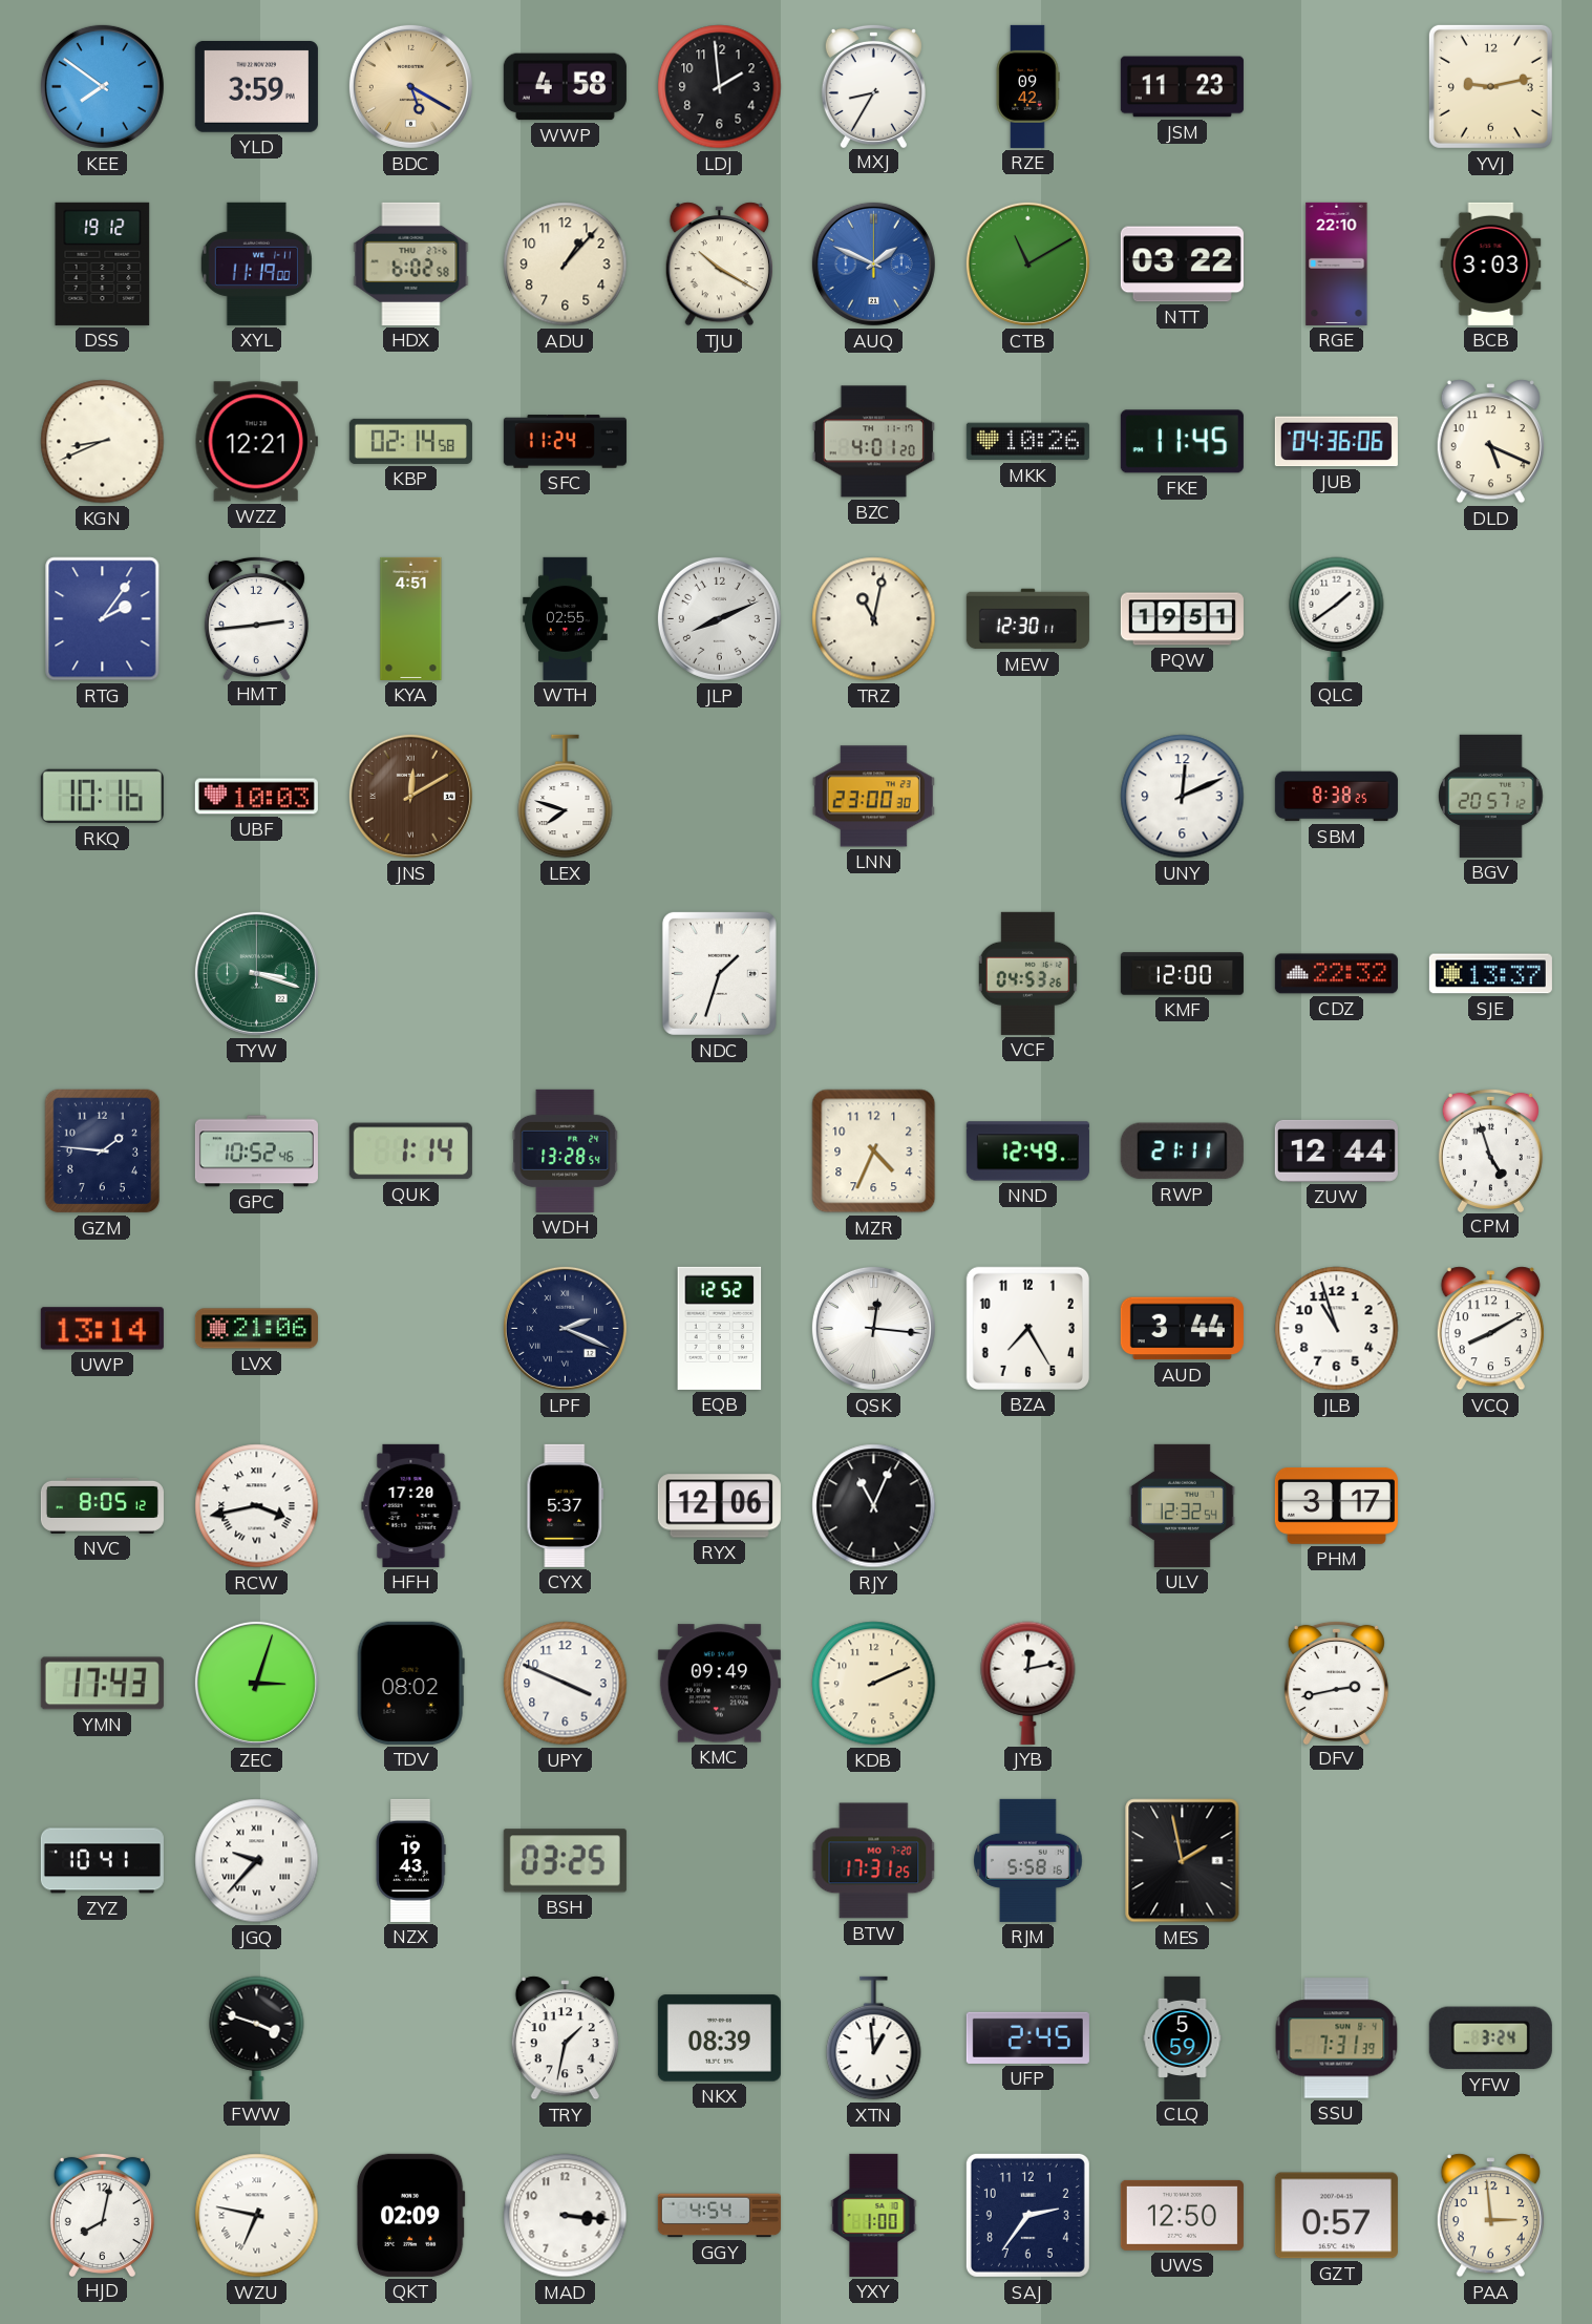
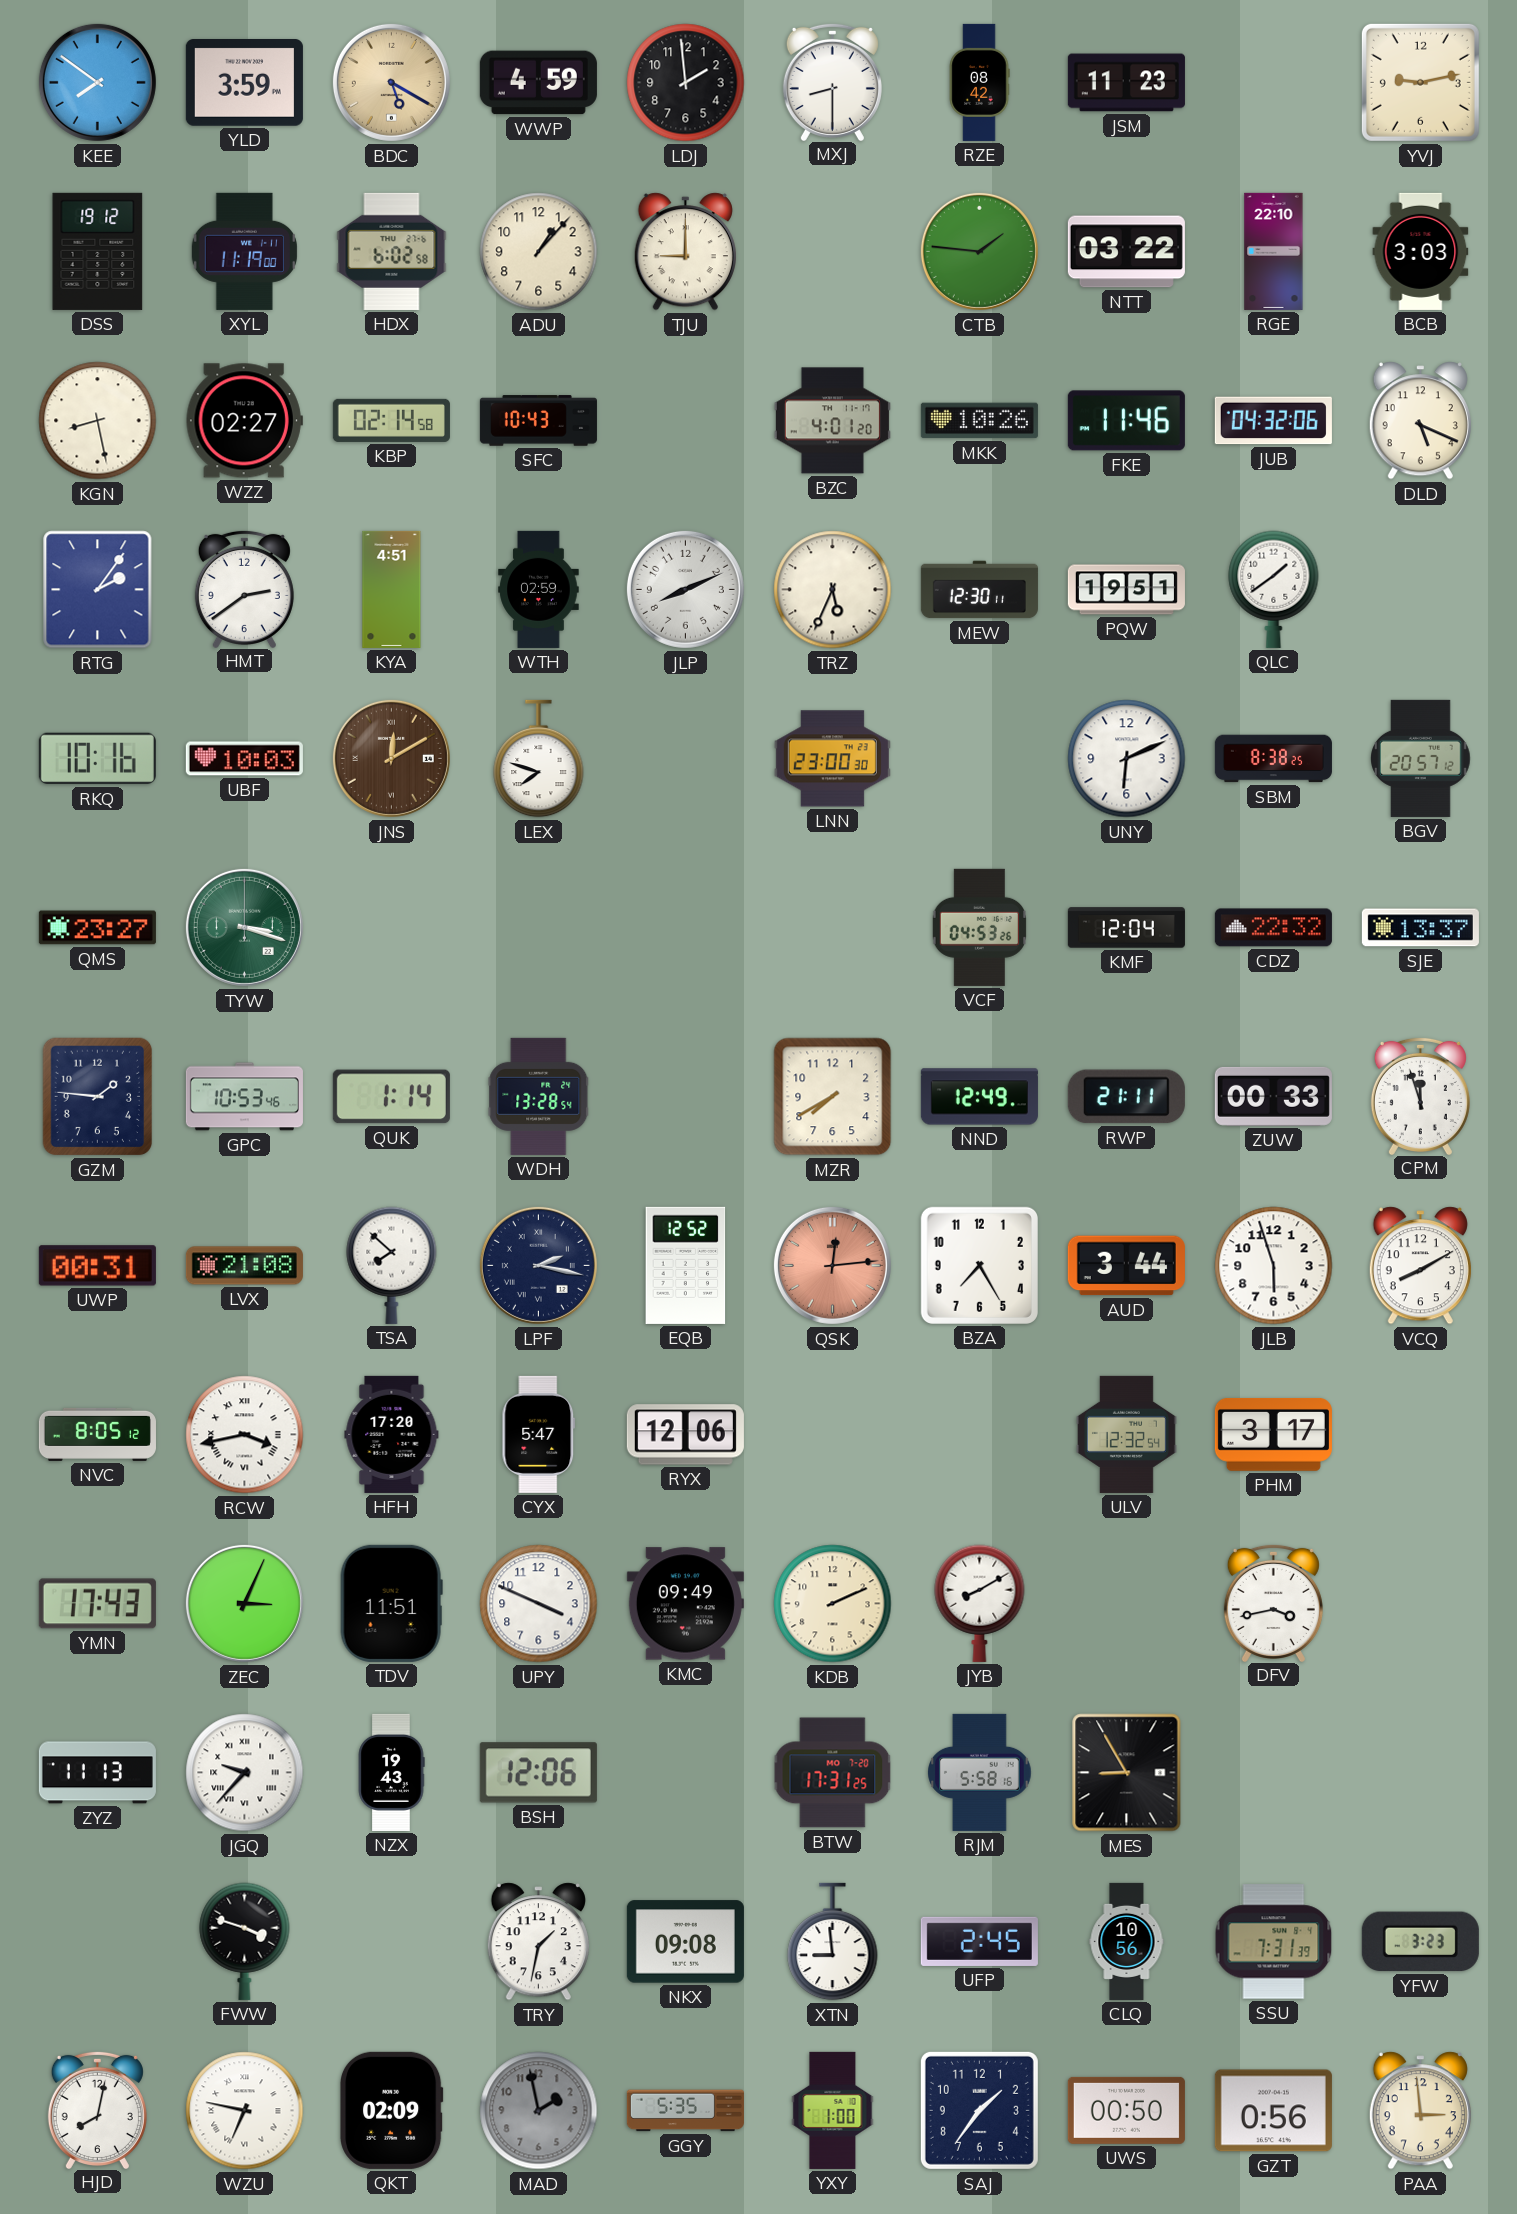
WWP: 4:58 -> 4:59
MXJ: 8:35 -> 8:30
RZE: 09:42 -> 08:42
TJU: 10:20 -> 9:00
AUQ: 1:49 -> none
CTB: 11:10 -> 1:46
KGN: 8:41 -> 8:28
WZZ: 12:21 -> 02:27
SFC: 11:24 -> 10:43
FKE: 11:45 -> 11:46
JUB: 04:36 -> 04:32
HMT: 2:44 -> 2:39
WTH: 02:55 -> 02:59
TRZ: 11:02 -> 5:34
UNY: 12:11 -> 6:11
QMS: none -> 23:27
NDC: 1:33 -> none
KMF: 12:00 -> 12:04
GPC: 10:52 -> 10:53
MZR: 4:34 -> 7:40
ZUW: 12:44 -> 00:33
CPM: 4:57 -> 11:57
UWP: 13:14 -> 00:31
LVX: 21:06 -> 21:08
TSA: none -> 7:52
LPF: 2:19 -> 2:17
QSK: 12:16 -> 12:14
QSK dial: white -> salmon
JLB: 10:57 -> 5:57
CYX: 5:37 -> 5:47
RJY: 11:04 -> none
ZEC: 3:03 -> 3:04
TDV: 08:02 -> 11:51
JYB: 12:13 -> 8:10
DFV: 2:43 -> 3:43
ZYZ: 10:41 -> 11:13
BSH: 03:25 -> 12:06
MES: 1:58 -> 8:55
NKX: 08:39 -> 09:08
XTN: 12:59 -> 8:59
CLQ: 5:59 -> 10:56
YFW: 3:24 -> 3:23
MAD: 3:16 -> 1:58
MAD dial: white -> grey
GGY: 4:54 -> 5:35
SAJ: 2:36 -> 1:36
UWS: 12:50 -> 00:50
GZT: 0:57 -> 0:56
